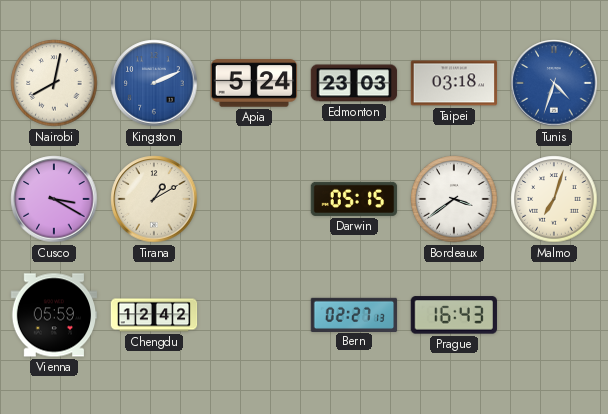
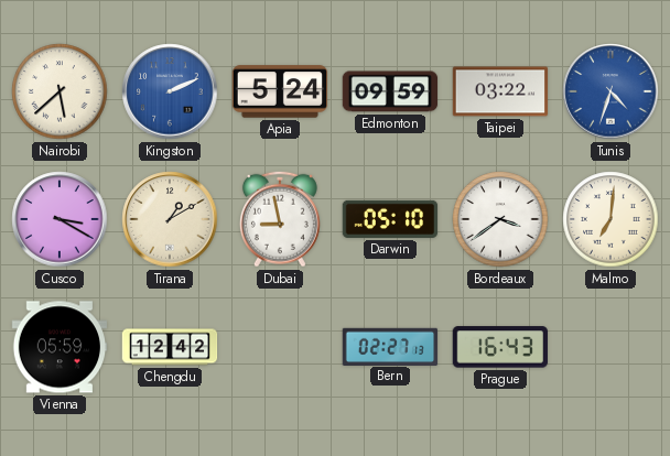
Nairobi: 8:02 -> 5:38
Edmonton: 23:03 -> 09:59
Taipei: 03:18 -> 03:22
Dubai: none -> 8:58
Darwin: 05:15 -> 05:10
Malmo: 7:03 -> 7:01
